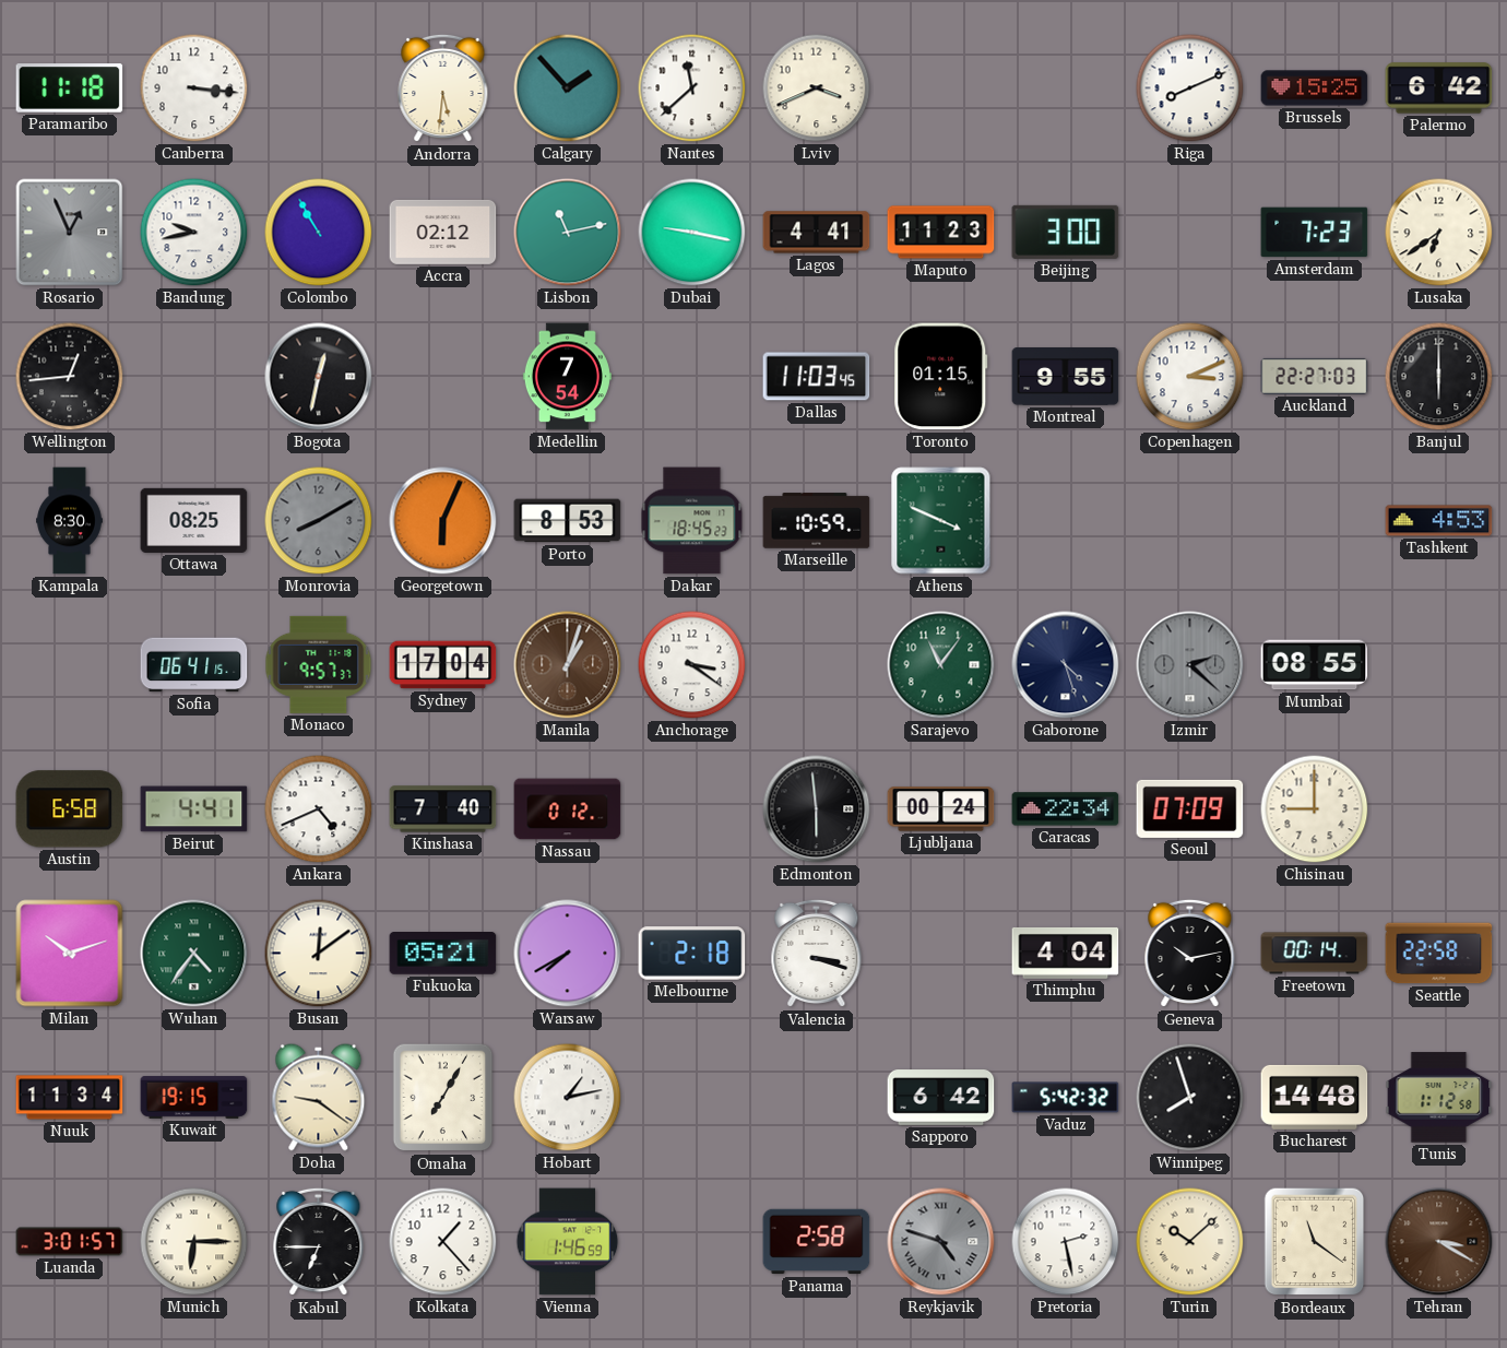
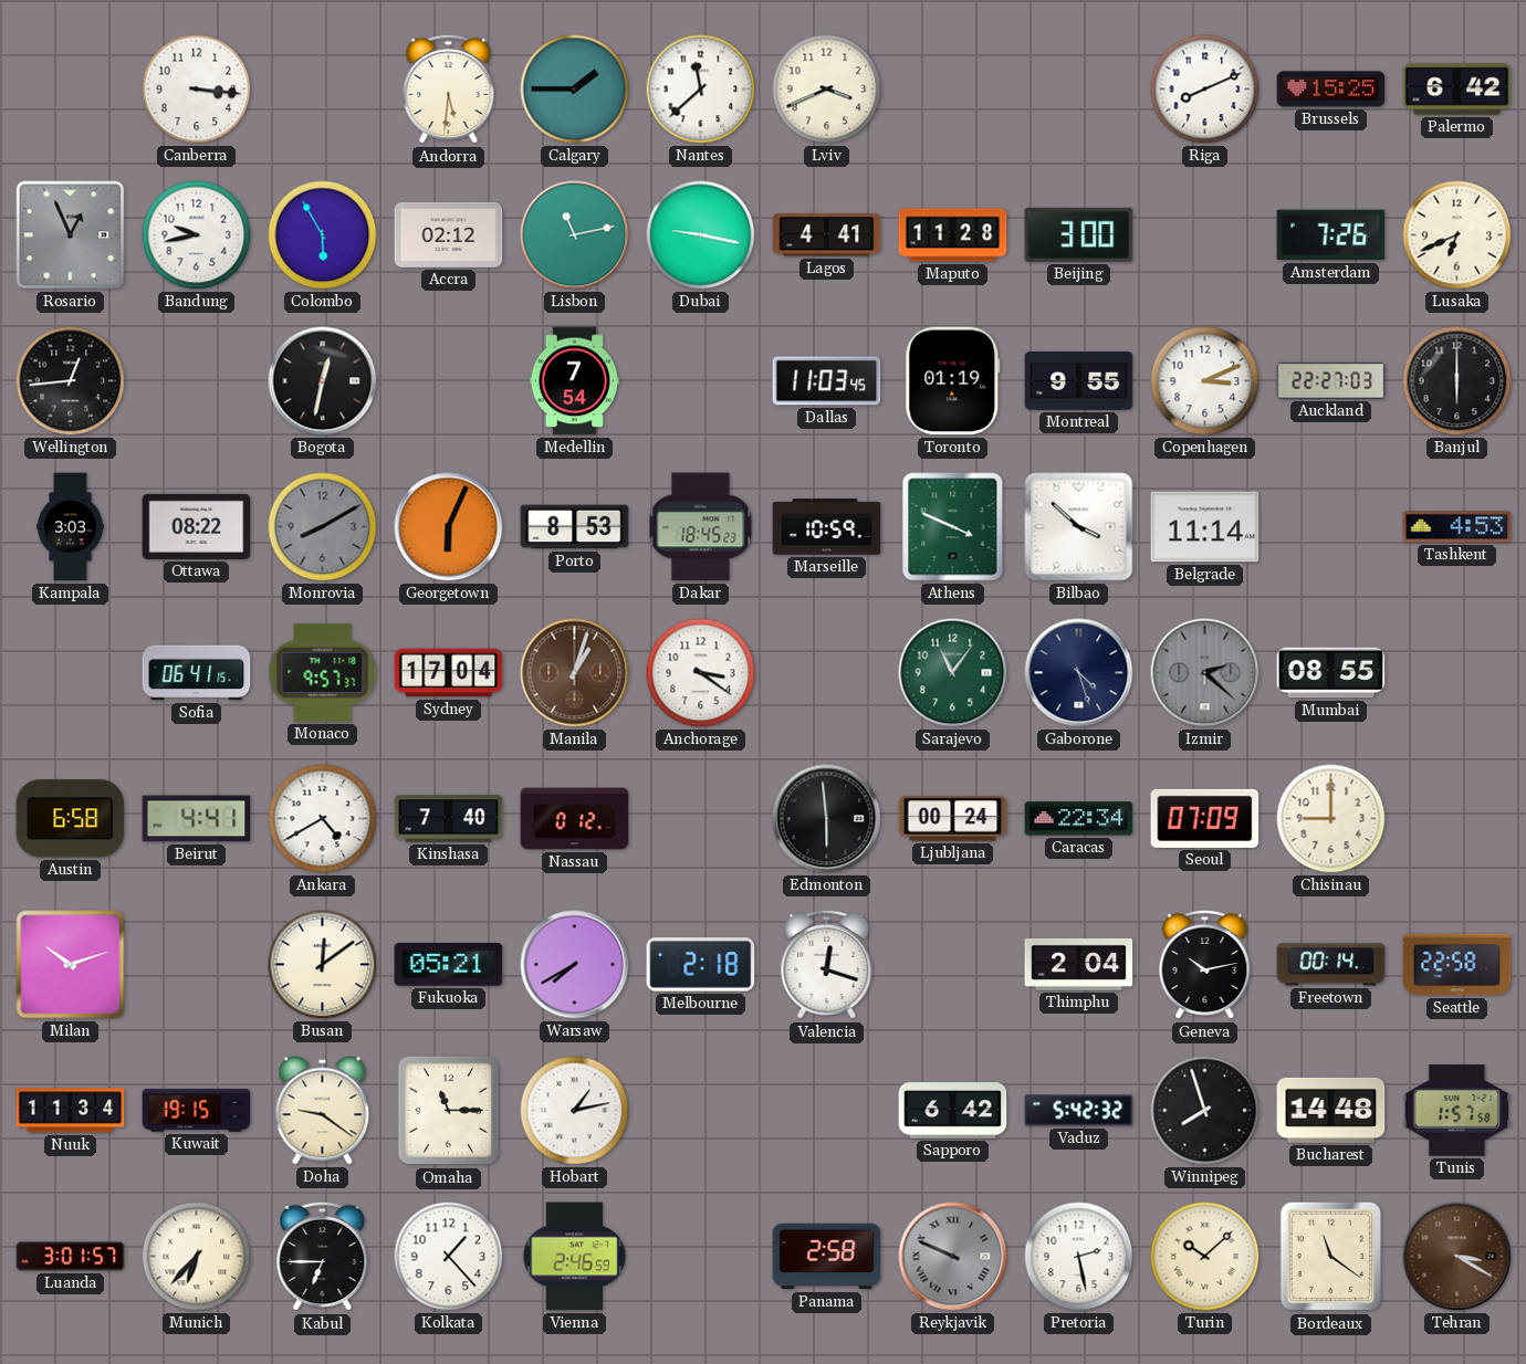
Paramaribo: 11:18 -> none
Calgary: 1:53 -> 1:45
Colombo: 10:55 -> 5:55
Maputo: 11:23 -> 11:28
Amsterdam: 7:23 -> 7:26
Lusaka: 6:39 -> 6:41
Toronto: 01:15 -> 01:19
Kampala: 8:30 -> 3:03
Ottawa: 08:25 -> 08:22
Bilbao: none -> 3:52
Belgrade: none -> 11:14
Ankara: 4:41 -> 4:40
Wuhan: 4:36 -> none
Valencia: 3:18 -> 12:18
Thimphu: 4:04 -> 2:04
Omaha: 7:05 -> 11:15
Tunis: 1:12 -> 1:57
Munich: 6:15 -> 6:37
Vienna: 1:46 -> 2:46
Reykjavik: 4:48 -> 9:49
